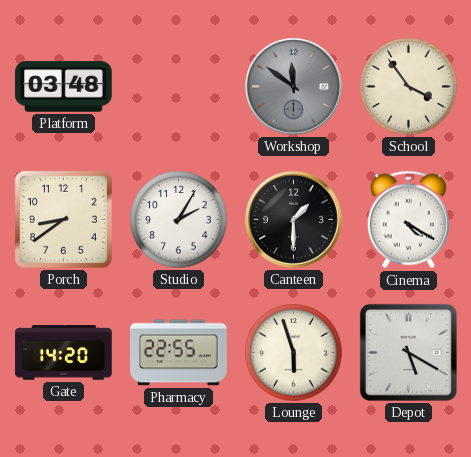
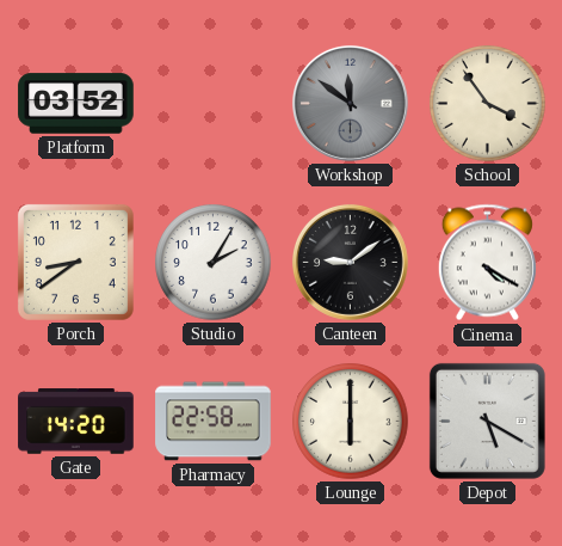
Platform: 03:48 -> 03:52
Canteen: 1:30 -> 9:09
Pharmacy: 22:55 -> 22:58
Lounge: 5:57 -> 6:00
